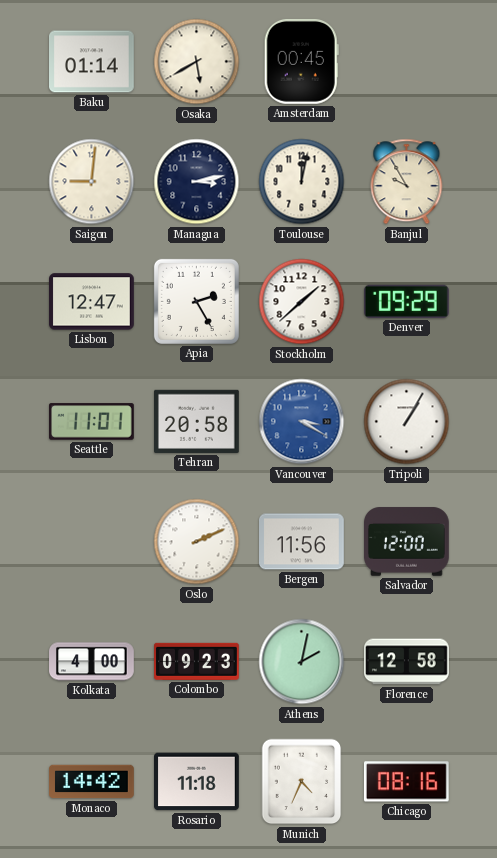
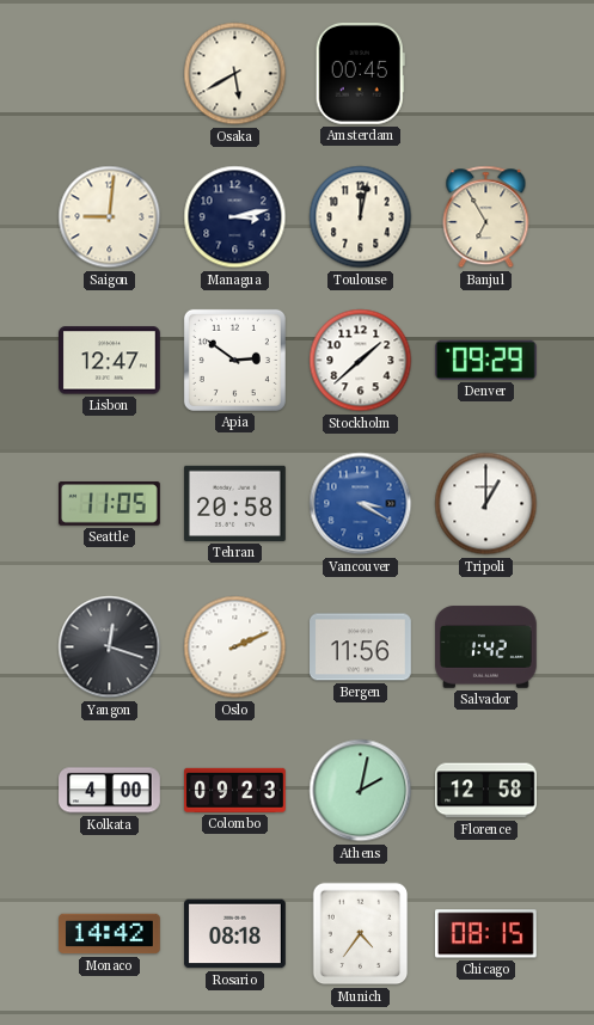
Baku: 01:14 -> none
Banjul: 9:55 -> 6:55
Apia: 2:25 -> 2:51
Seattle: 11:01 -> 11:05
Tripoli: 1:05 -> 1:00
Yangon: none -> 12:18
Salvador: 12:00 -> 1:42
Rosario: 11:18 -> 08:18
Munich: 4:34 -> 4:36
Chicago: 08:16 -> 08:15
